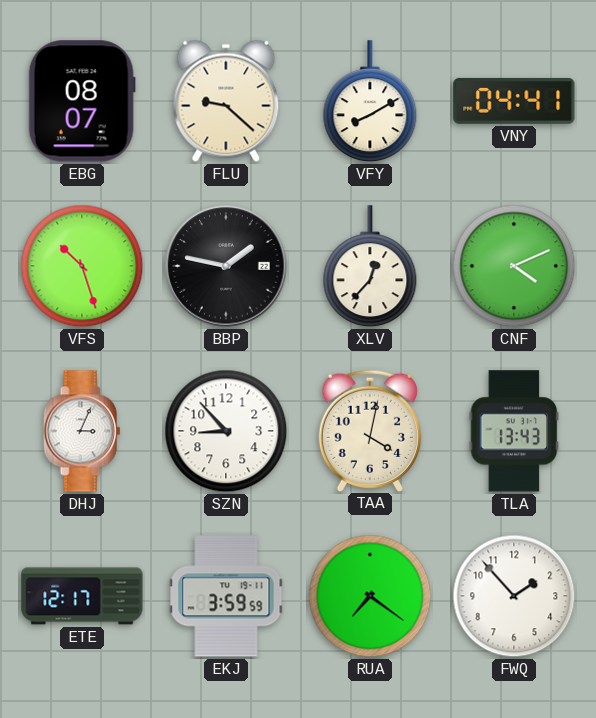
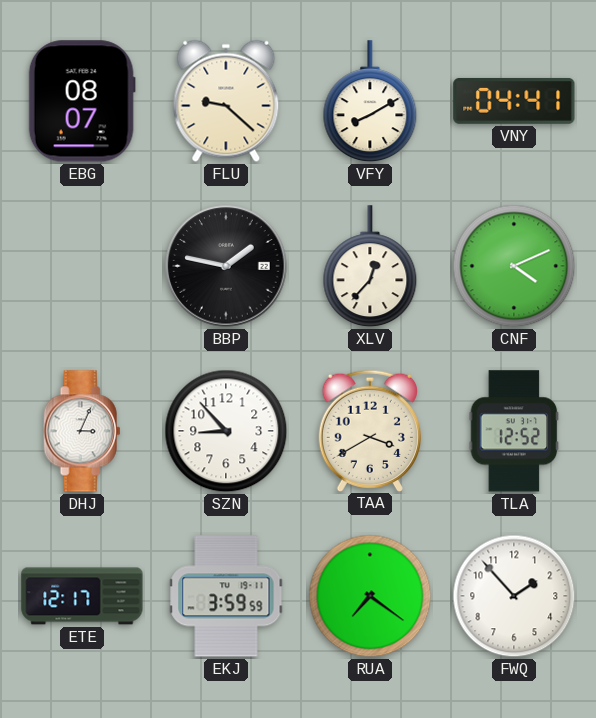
VFS: 10:27 -> none
TAA: 4:02 -> 3:40
TLA: 13:43 -> 12:52
